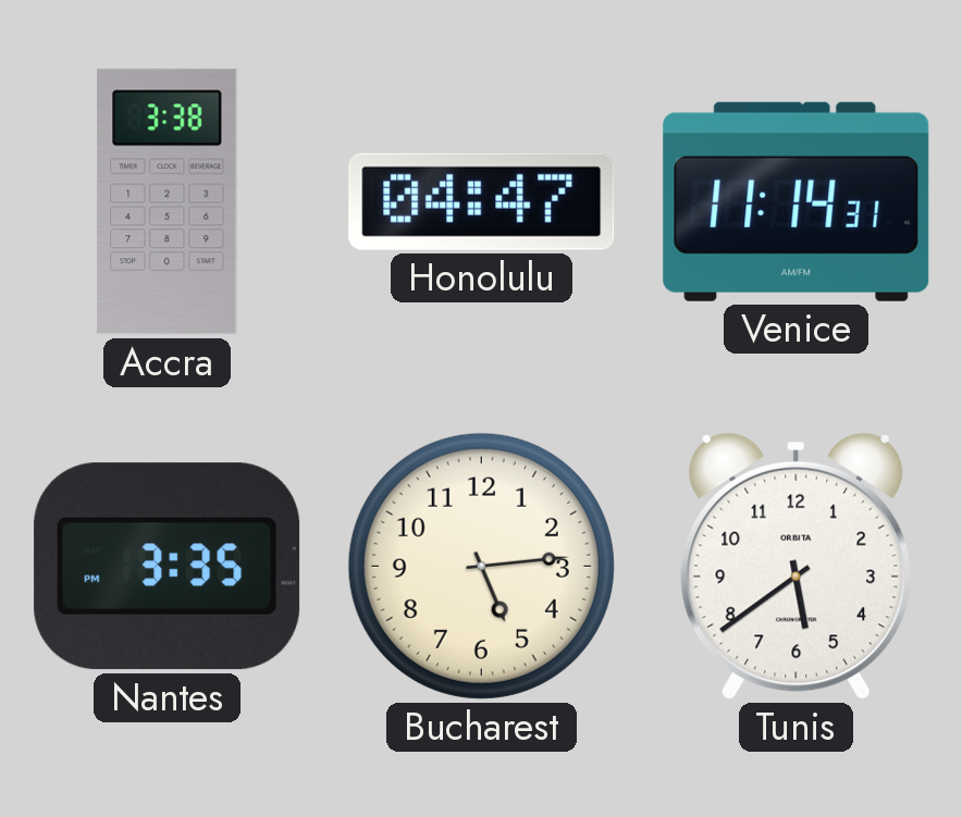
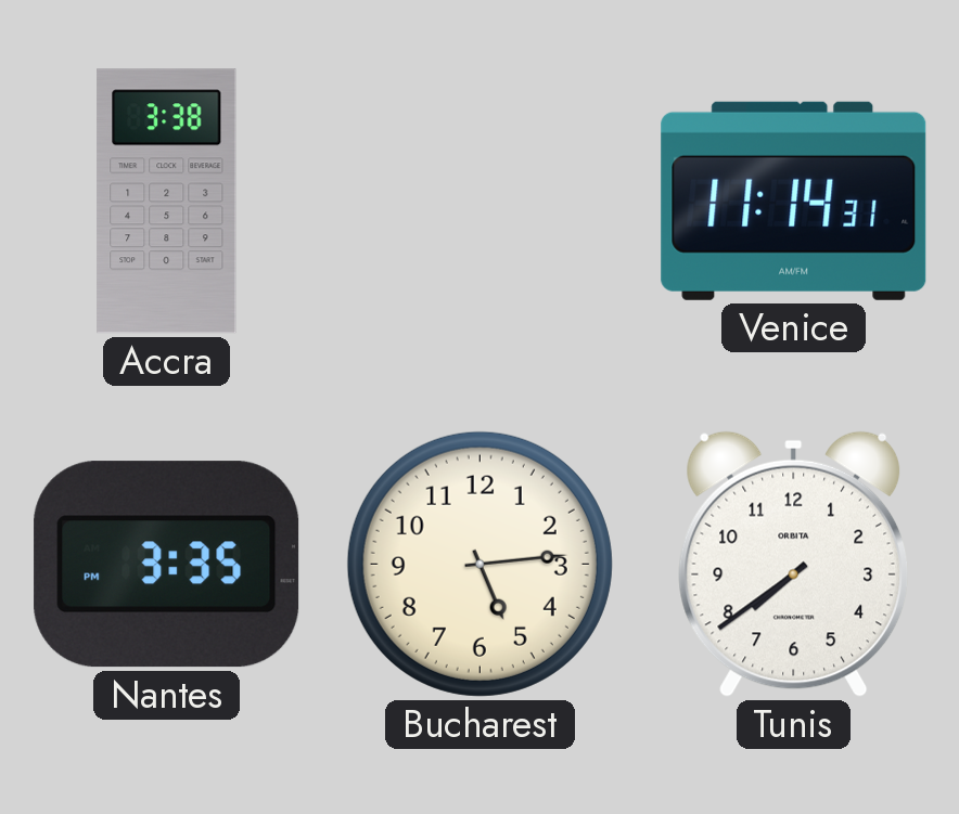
Honolulu: 04:47 -> none
Tunis: 5:39 -> 7:39
